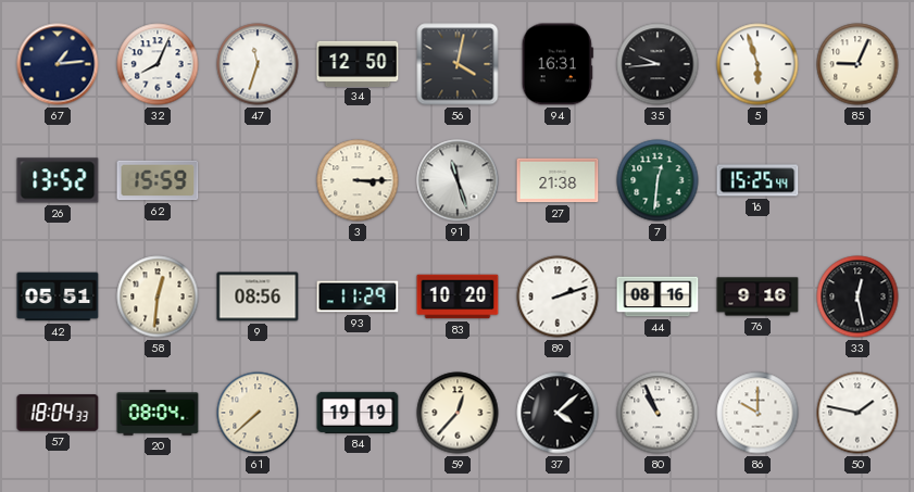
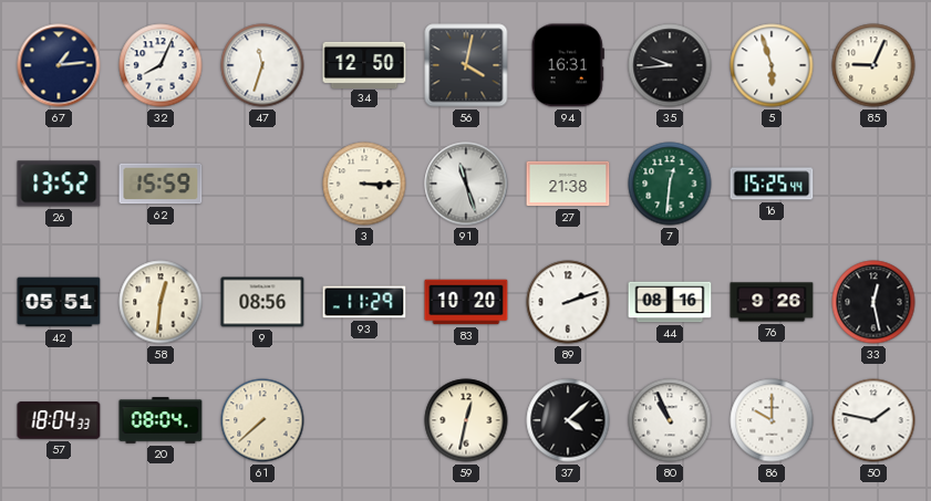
76: 9:16 -> 9:26
84: 19:19 -> none
59: 12:37 -> 12:32
